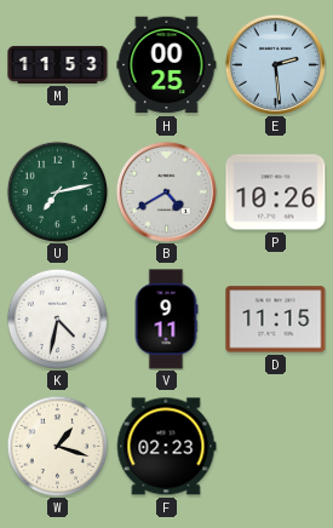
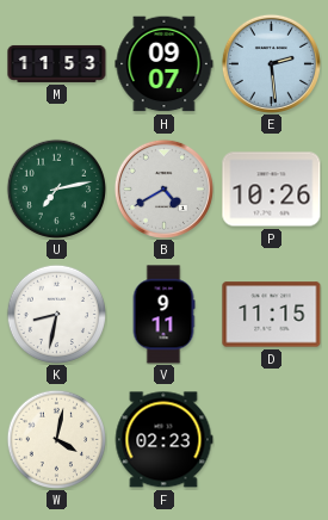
H: 00:25 -> 09:07
K: 4:32 -> 8:32
W: 1:18 -> 4:02
